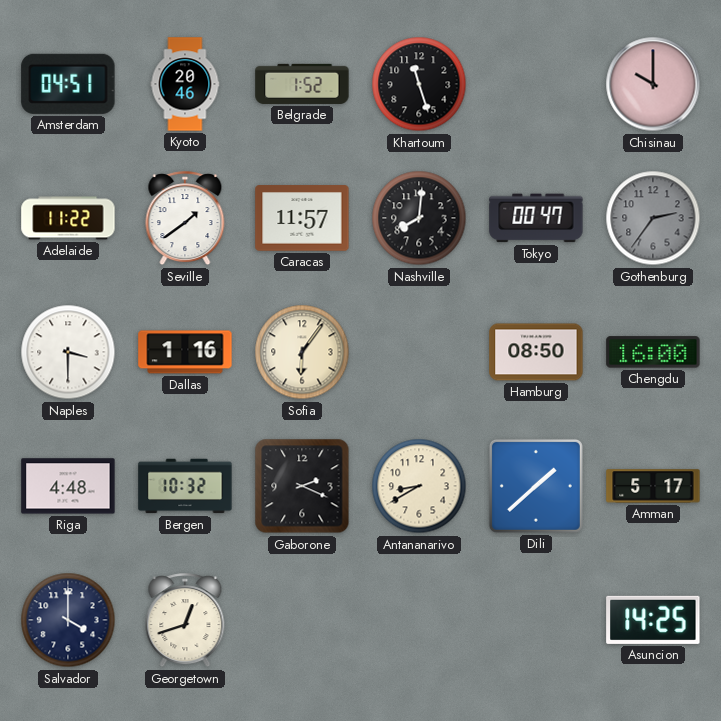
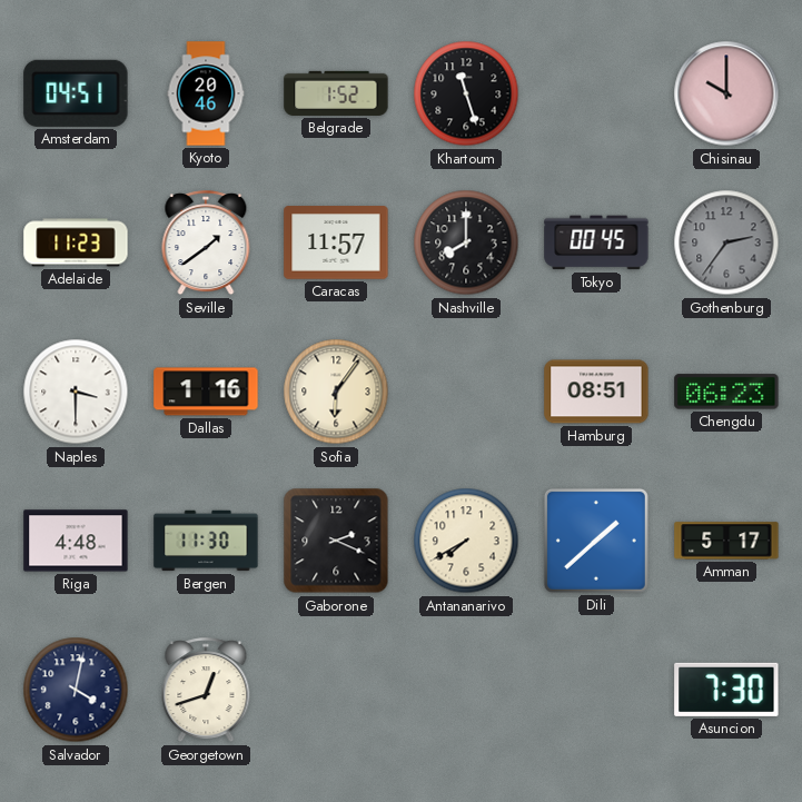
Adelaide: 11:22 -> 11:23
Nashville: 8:01 -> 8:00
Tokyo: 00:47 -> 00:45
Hamburg: 08:50 -> 08:51
Chengdu: 16:00 -> 06:23
Bergen: 10:32 -> 11:30
Antananarivo: 8:40 -> 7:40
Salvador: 4:00 -> 4:02
Asuncion: 14:25 -> 7:30
